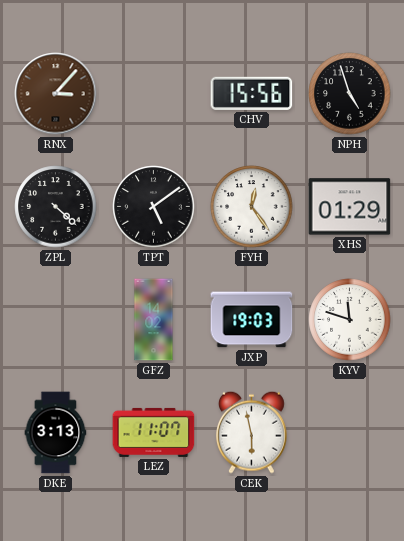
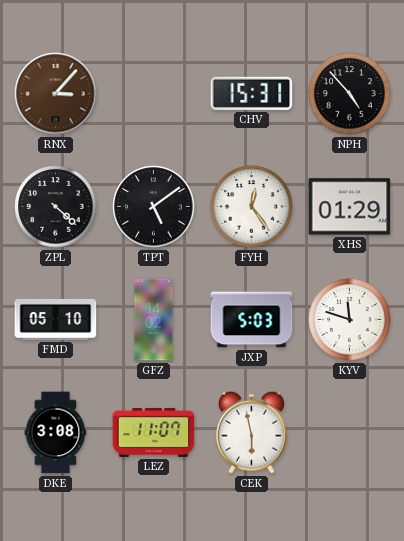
CHV: 15:56 -> 15:31
NPH: 4:57 -> 4:53
FMD: none -> 05:10
JXP: 19:03 -> 5:03
DKE: 3:13 -> 3:08
